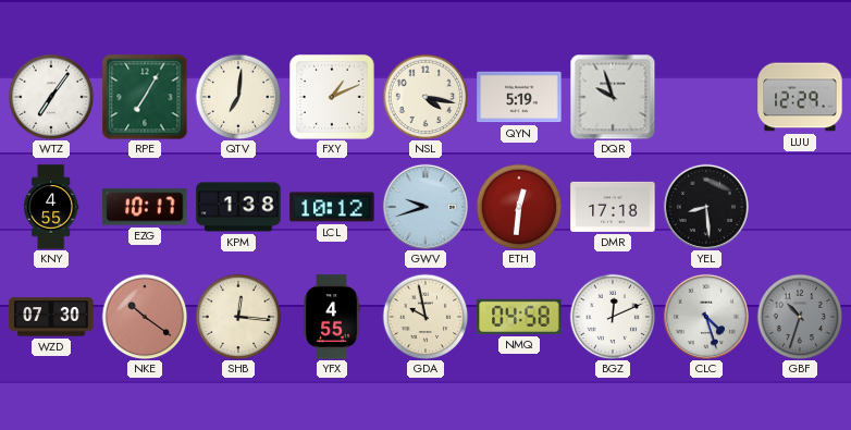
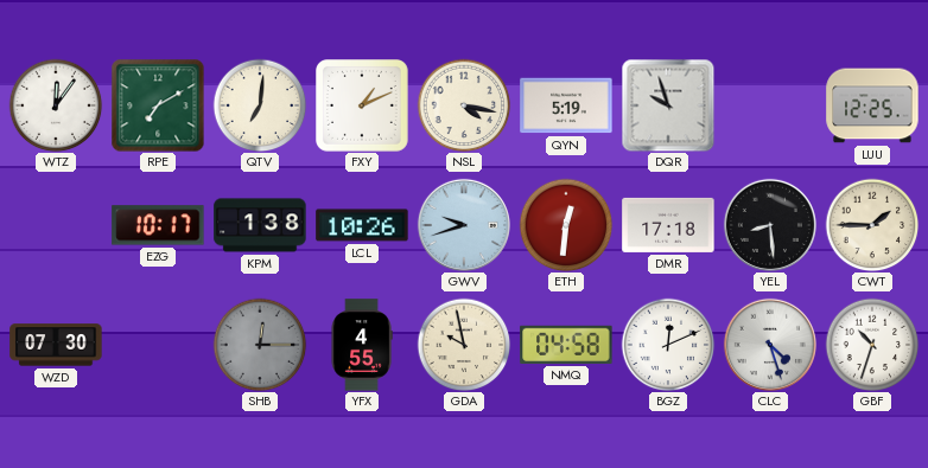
WTZ: 7:06 -> 12:06
RPE: 7:05 -> 7:10
LUU: 12:29 -> 12:25
KNY: 4:55 -> none
LCL: 10:12 -> 10:26
CWT: none -> 1:45
NKE: 10:21 -> none
SHB: 12:16 -> 12:15
SHB dial: cream -> grey
GBF dial: grey -> white
